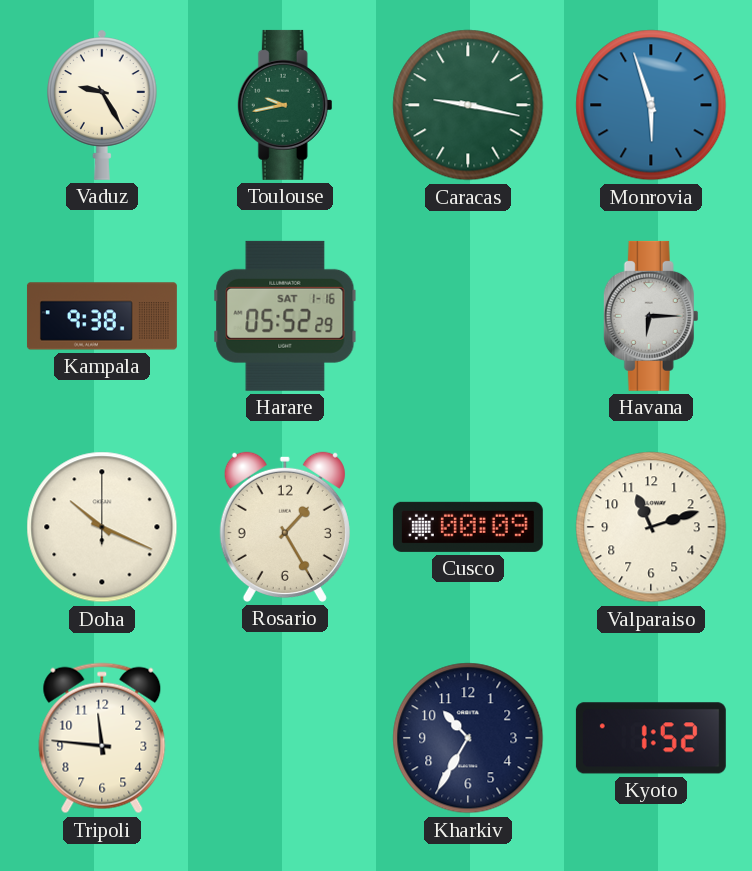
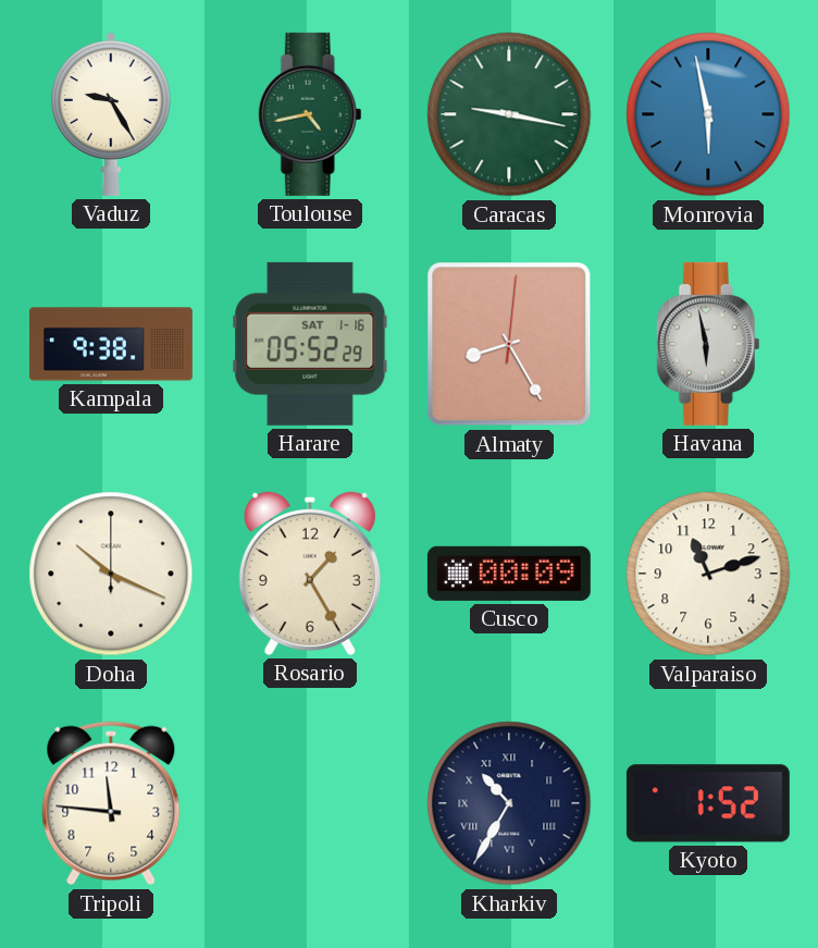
Toulouse: 9:43 -> 4:43
Monrovia: 5:57 -> 5:58
Almaty: none -> 8:25
Havana: 6:15 -> 5:58
Kharkiv numerals: Arabic -> Roman
